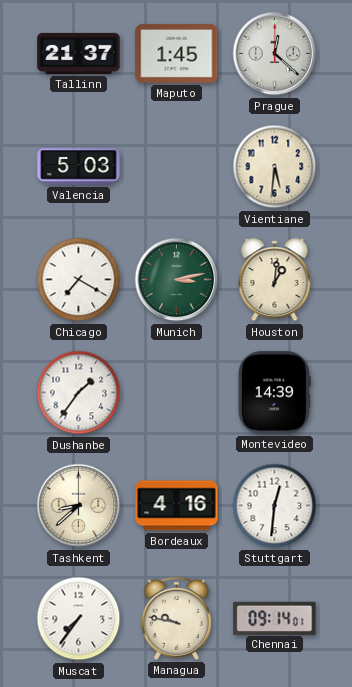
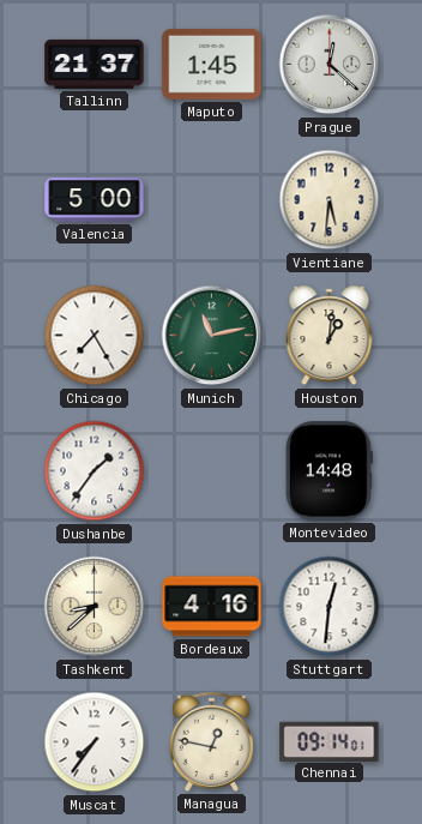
Valencia: 5:03 -> 5:00
Chicago: 7:20 -> 7:25
Munich: 3:13 -> 11:13
Montevideo: 14:39 -> 14:48
Managua: 9:47 -> 12:47
